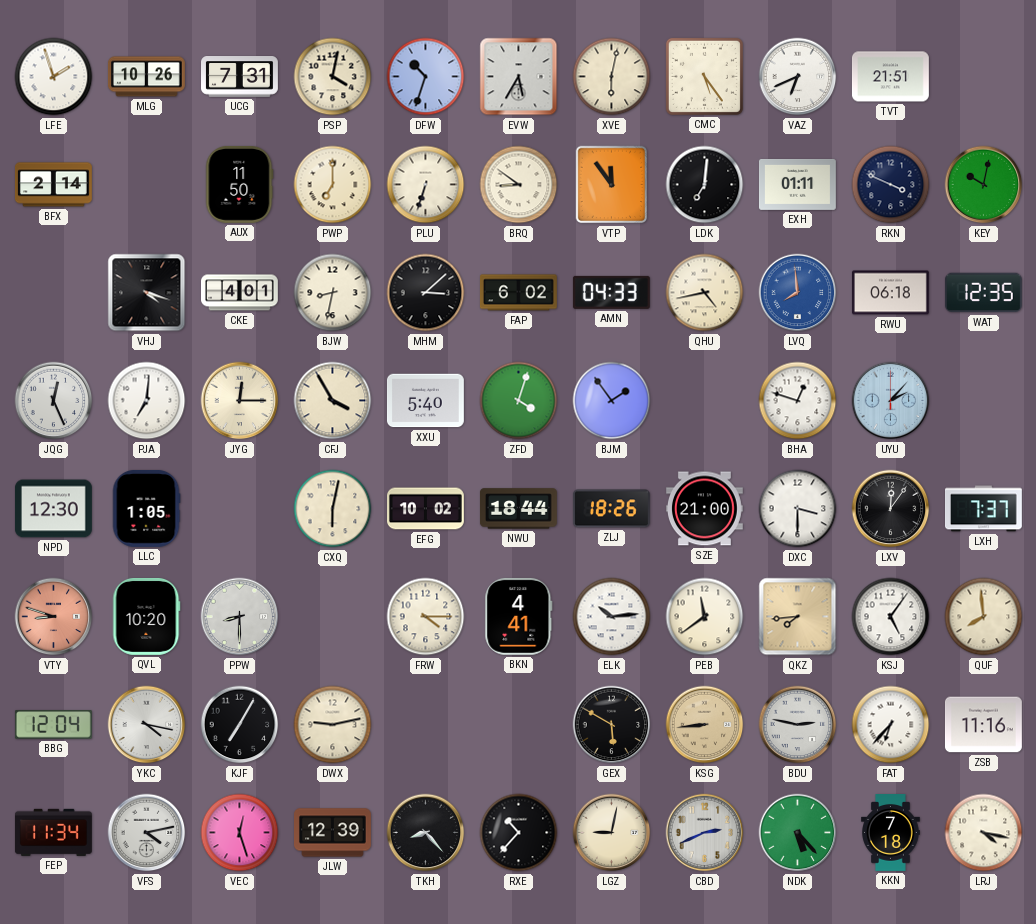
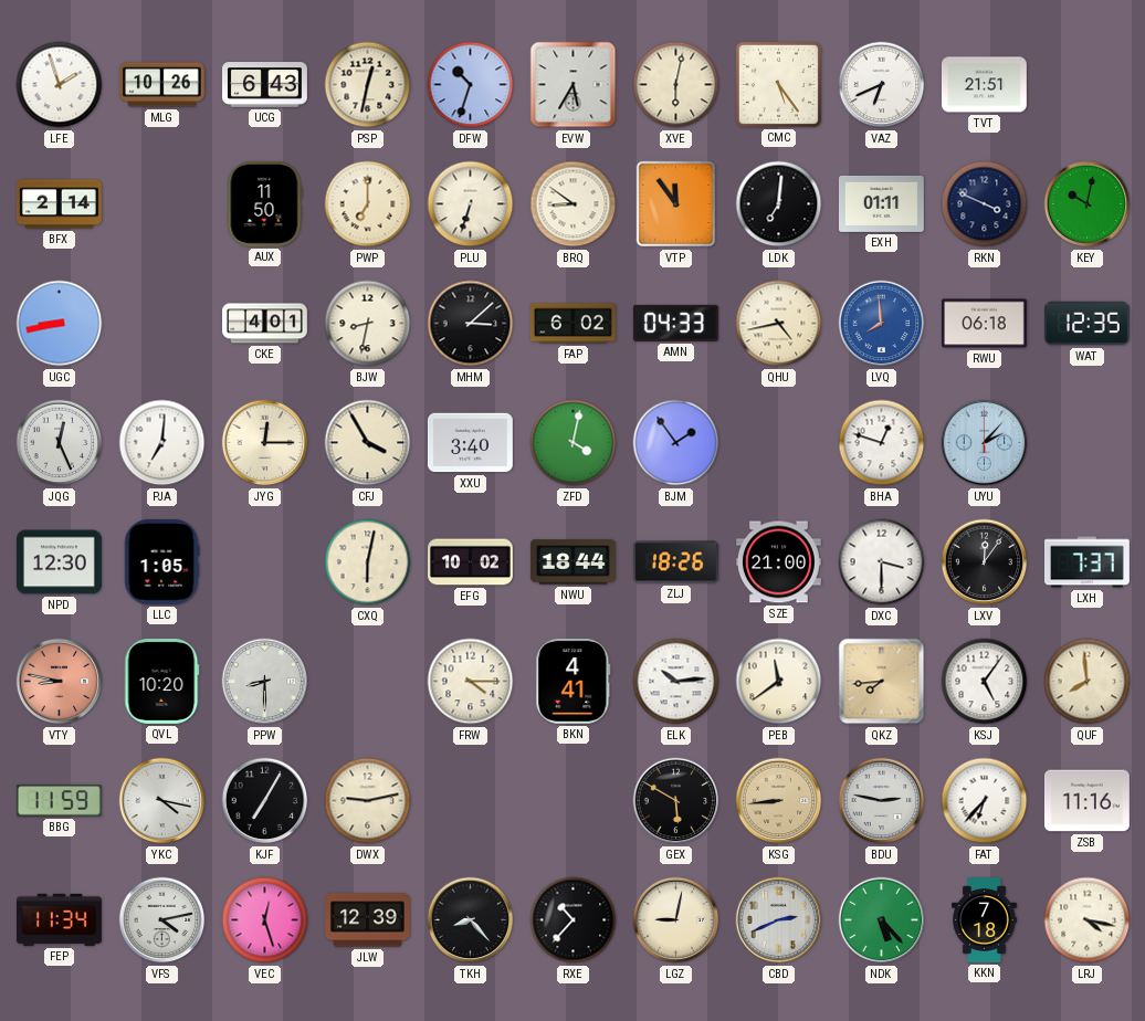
UCG: 7:31 -> 6:43
PSP: 4:02 -> 12:32
UGC: none -> 8:43
VHJ: 4:18 -> none
XXU: 5:40 -> 3:40
ZFD: 4:03 -> 4:02
VTY: 8:48 -> 8:47
BBG: 12:04 -> 11:59
